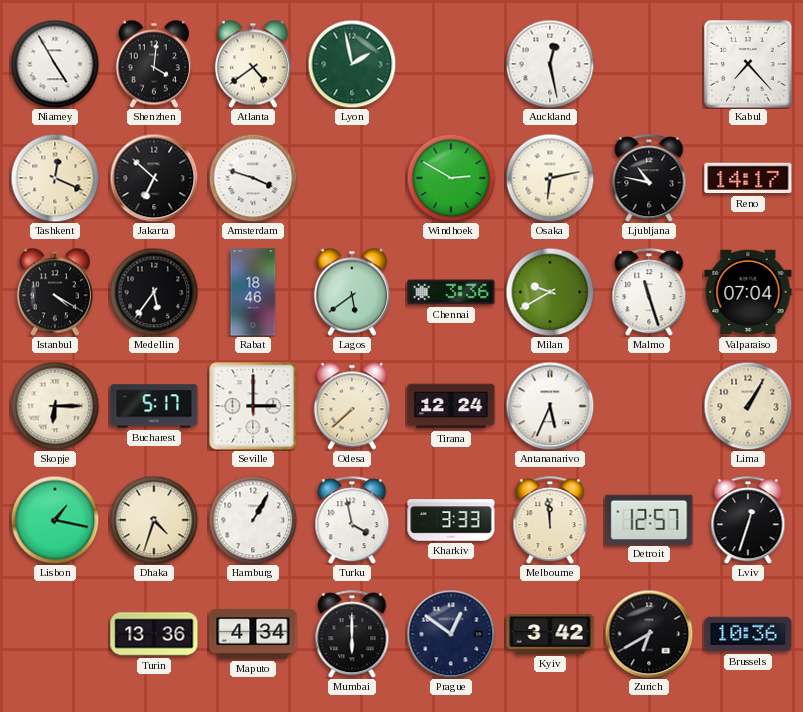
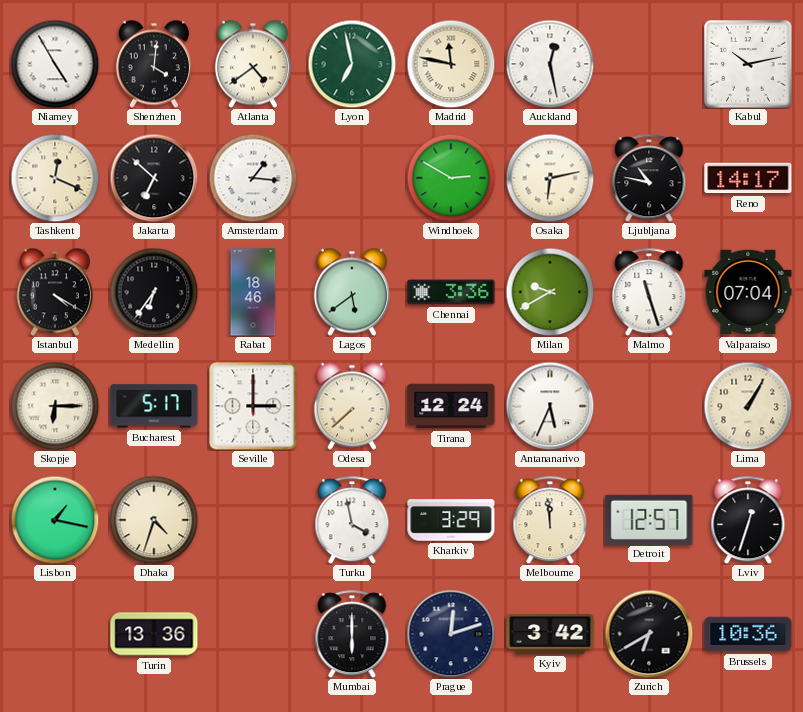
Lyon: 1:58 -> 6:58
Madrid: none -> 11:47
Kabul: 7:23 -> 10:13
Amsterdam: 3:48 -> 1:16
Medellin: 5:36 -> 6:36
Hamburg: 1:05 -> none
Kharkiv: 3:33 -> 3:29
Maputo: 4:34 -> none
Prague: 12:51 -> 12:12
